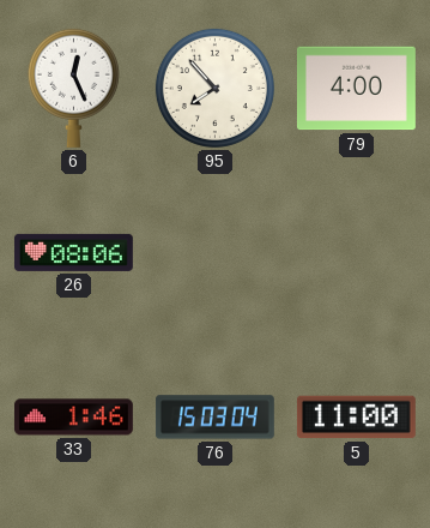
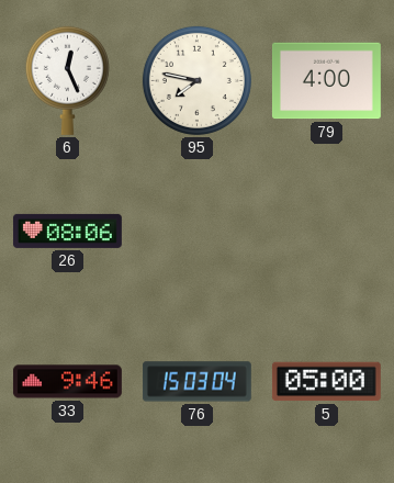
95: 7:53 -> 7:47
33: 1:46 -> 9:46
5: 11:00 -> 05:00
